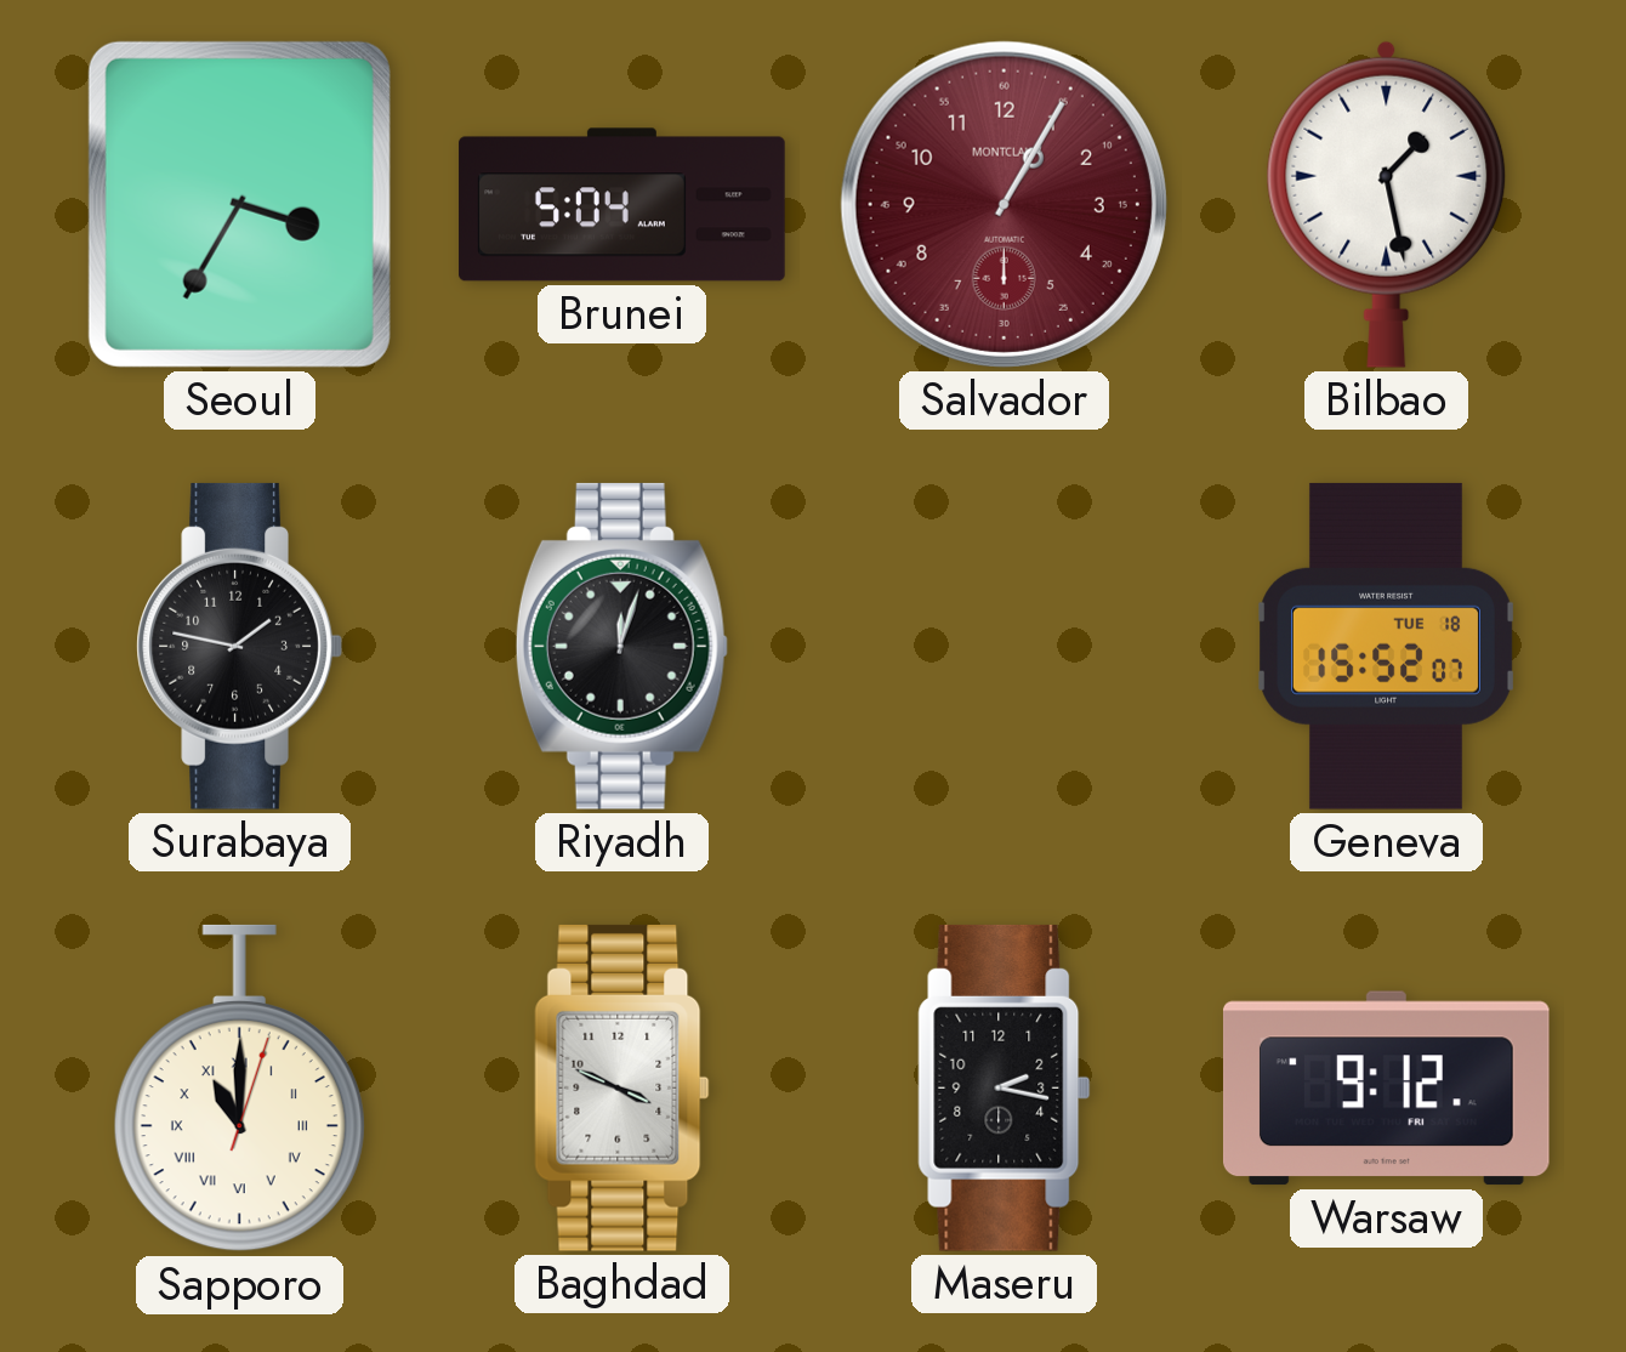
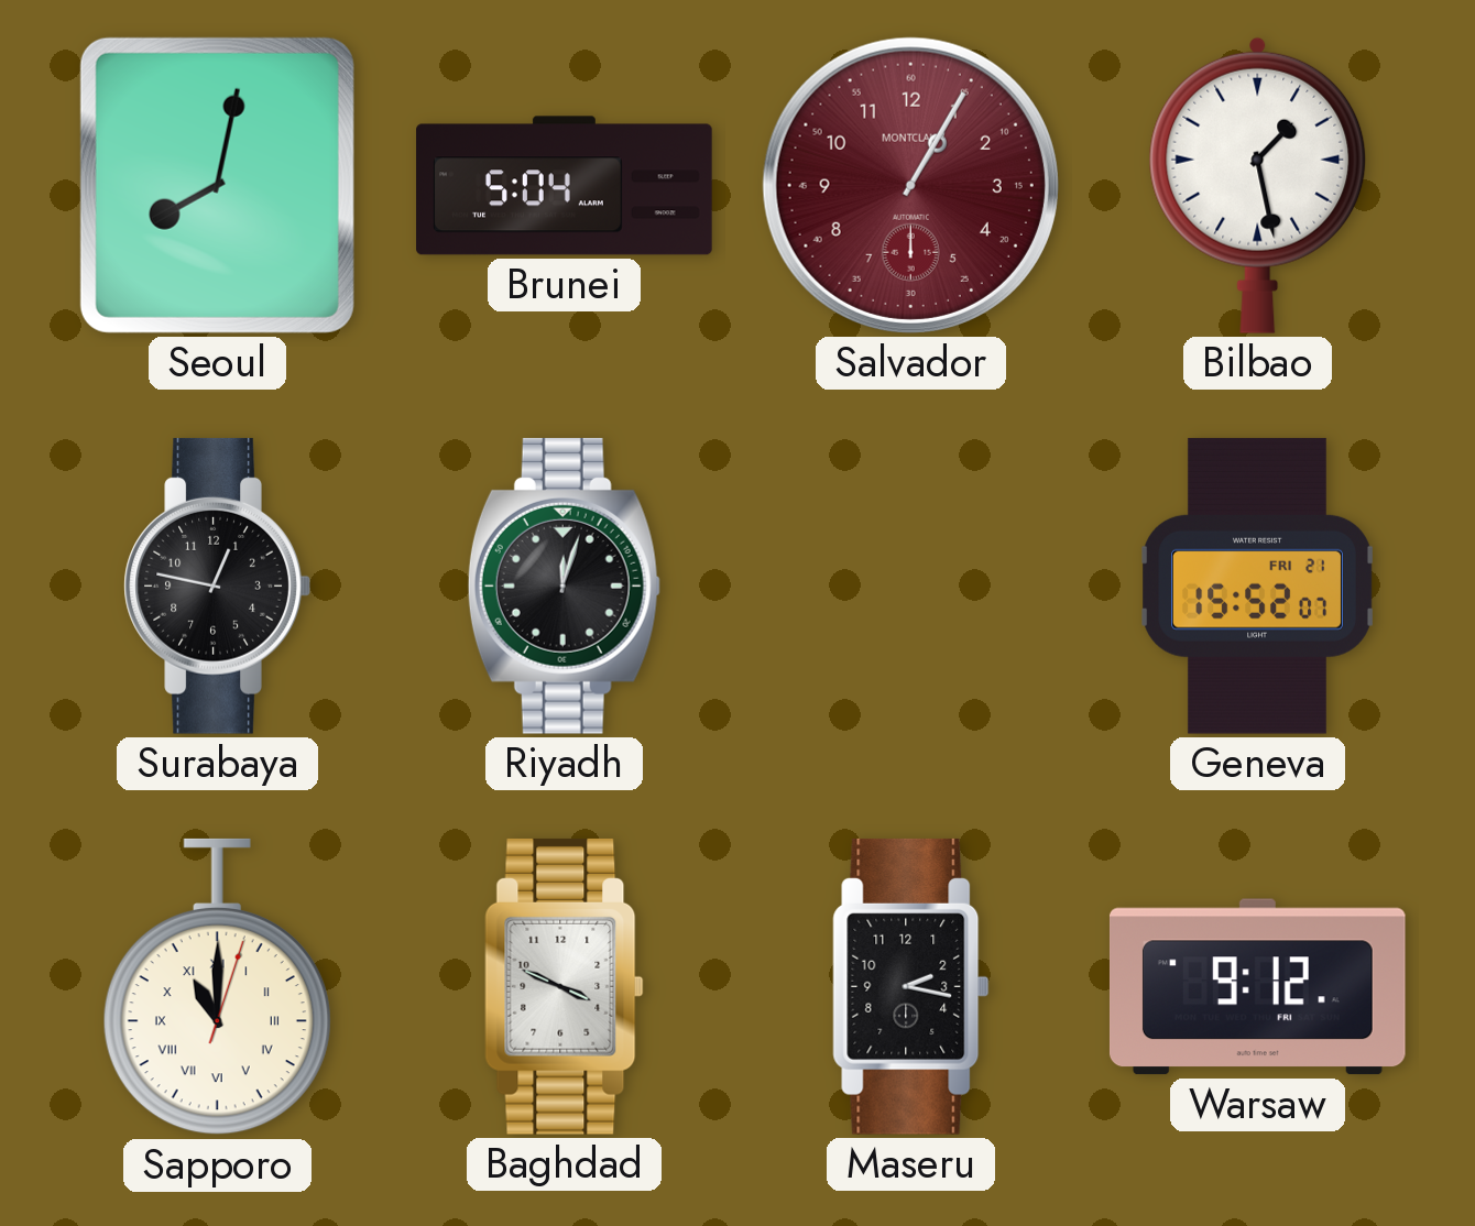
Seoul: 3:35 -> 8:02
Surabaya: 1:47 -> 12:47
Geneva date: TUE 18 -> FRI 21
